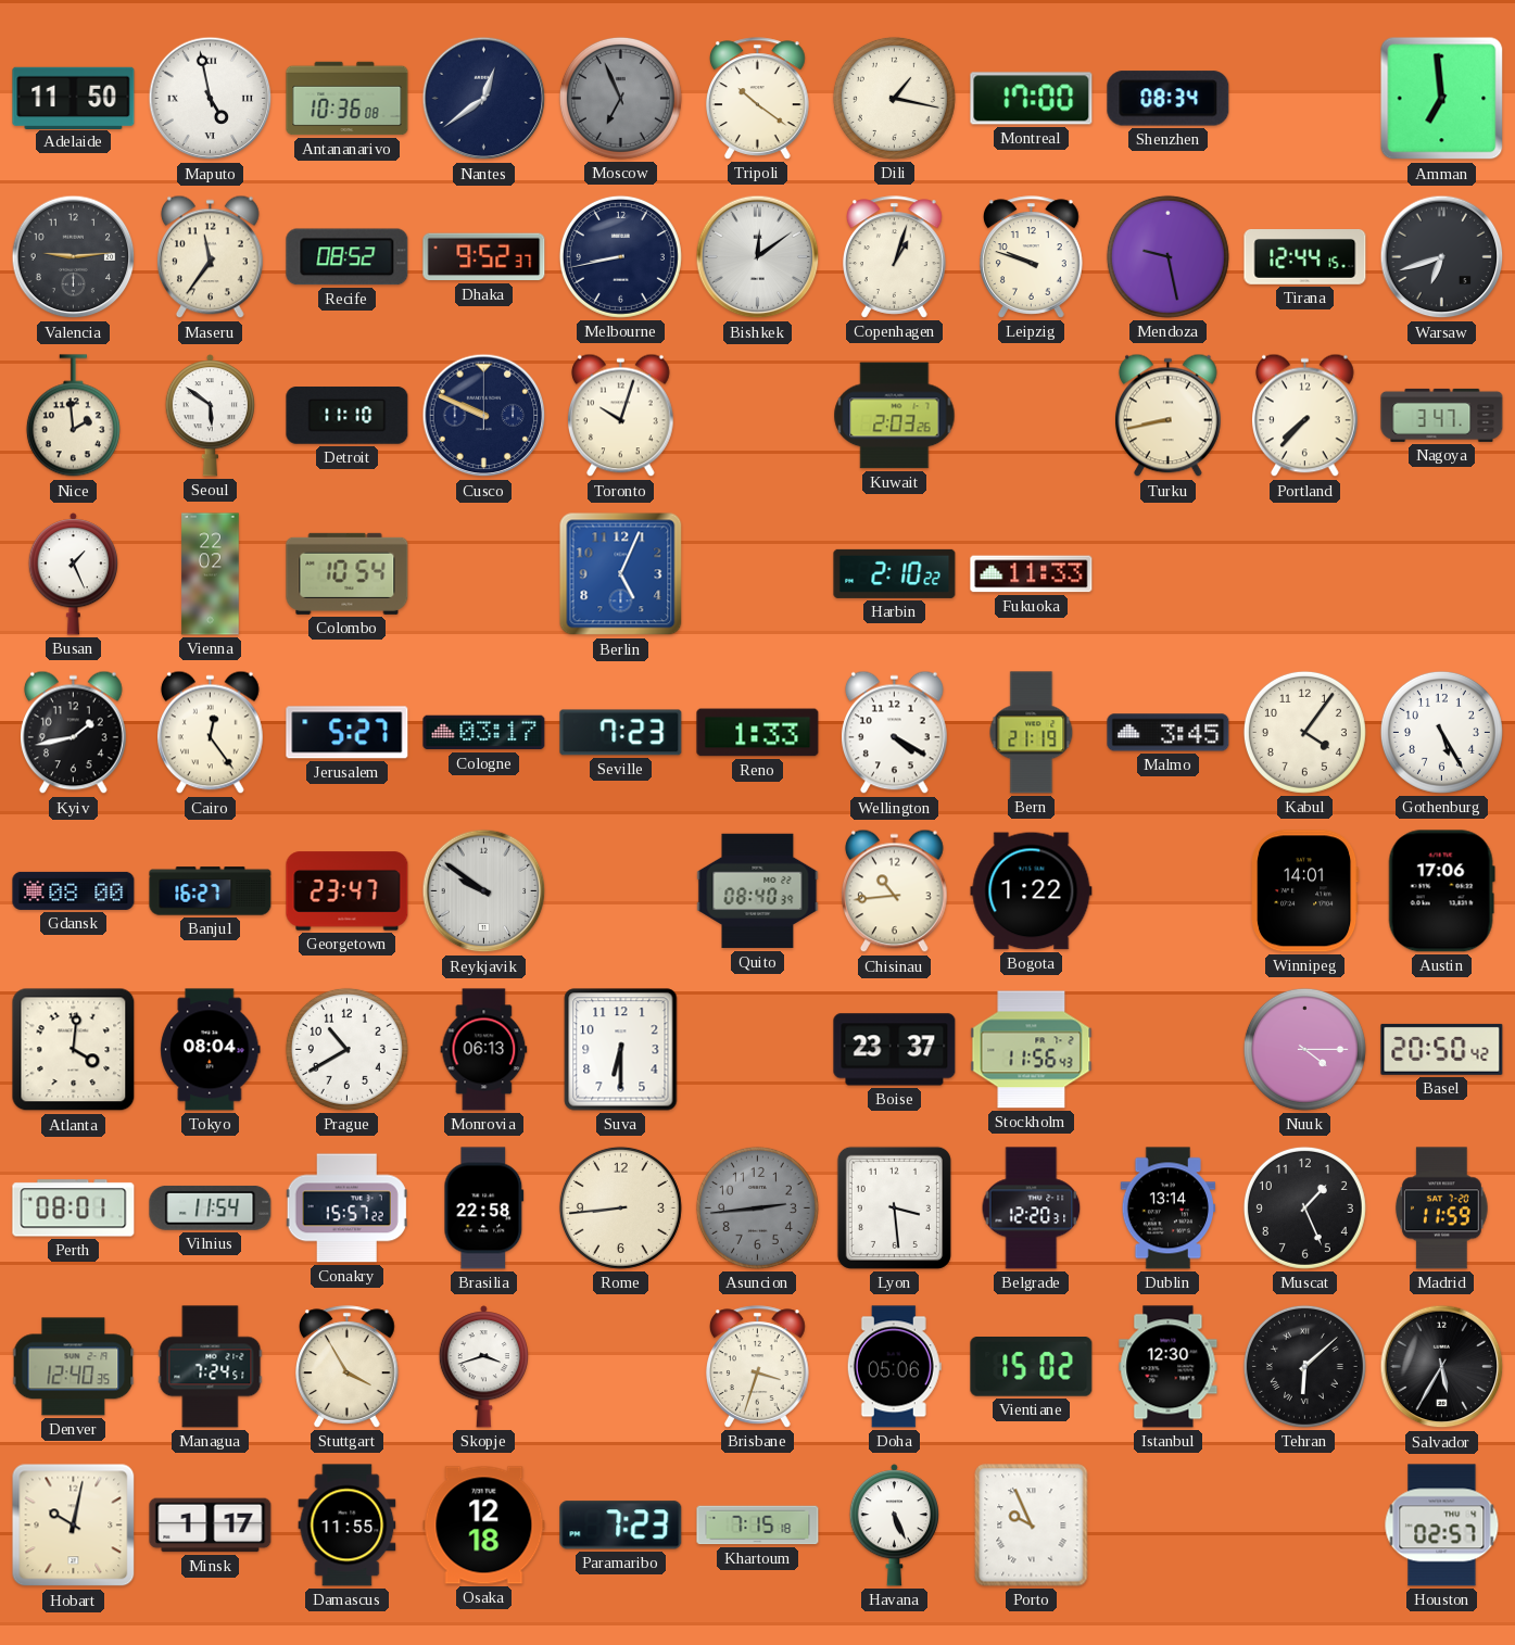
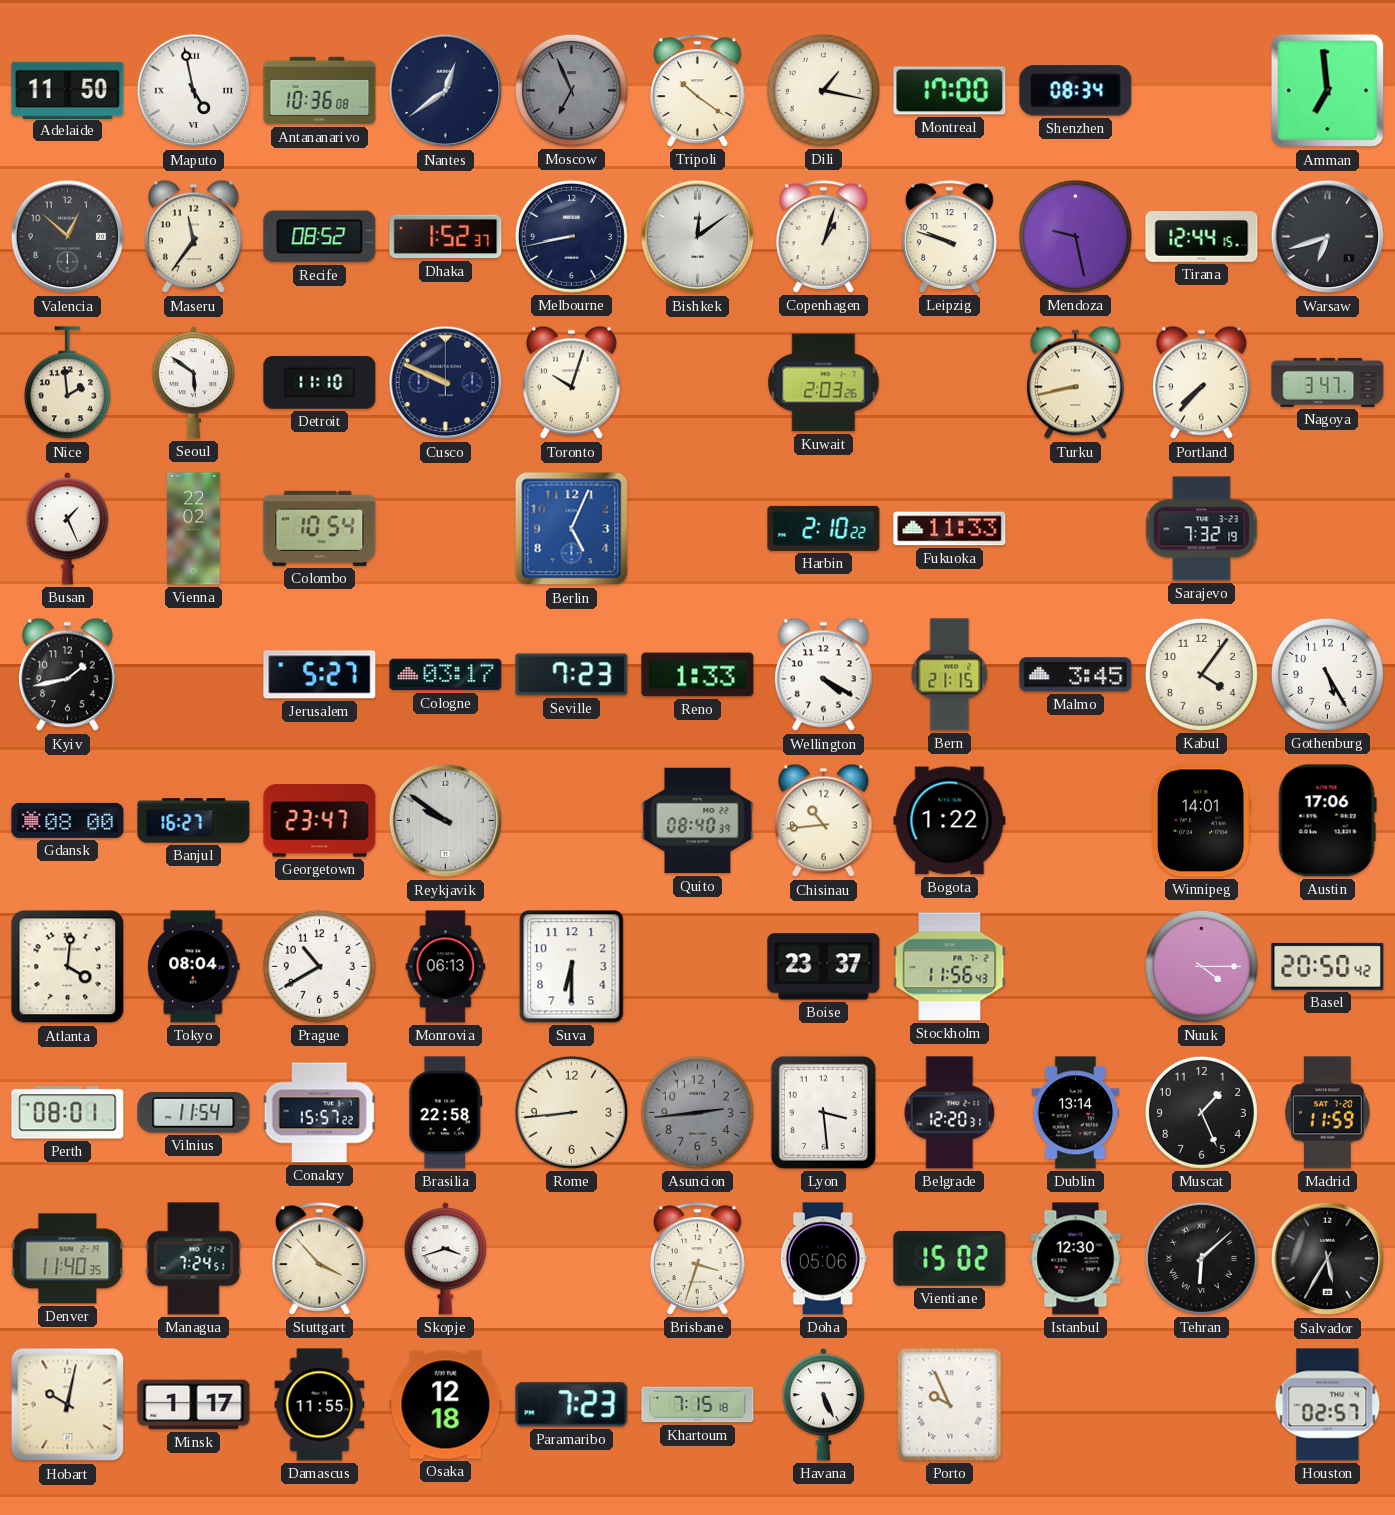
Valencia: 9:14 -> 12:52
Dhaka: 9:52 -> 1:52
Sarajevo: none -> 7:32
Cairo: 12:24 -> none
Bern: 21:19 -> 21:15
Denver: 12:40 -> 11:40
Stuttgart: 3:55 -> 3:53
